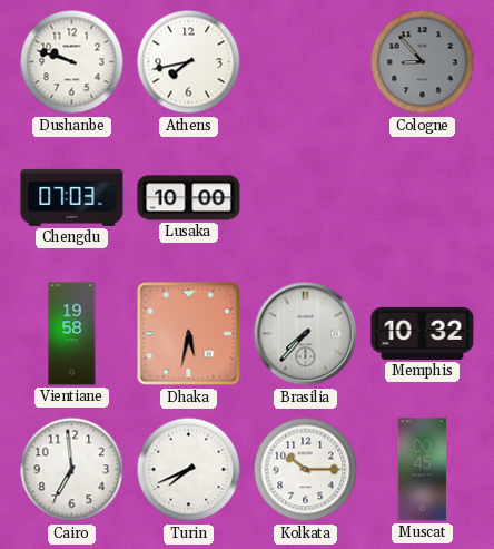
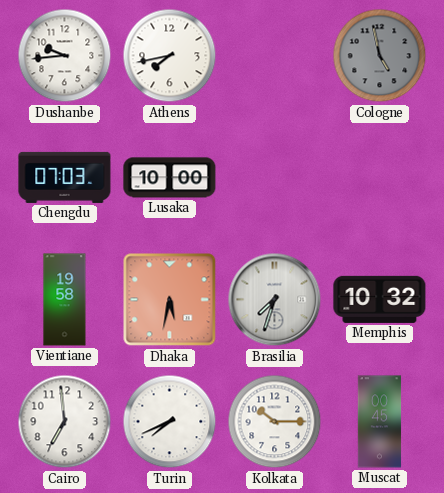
Dushanbe: 9:48 -> 9:44
Cologne: 8:53 -> 4:58
Brasilia: 7:37 -> 7:33
